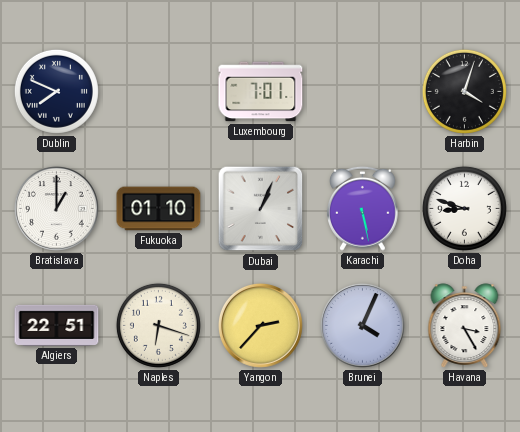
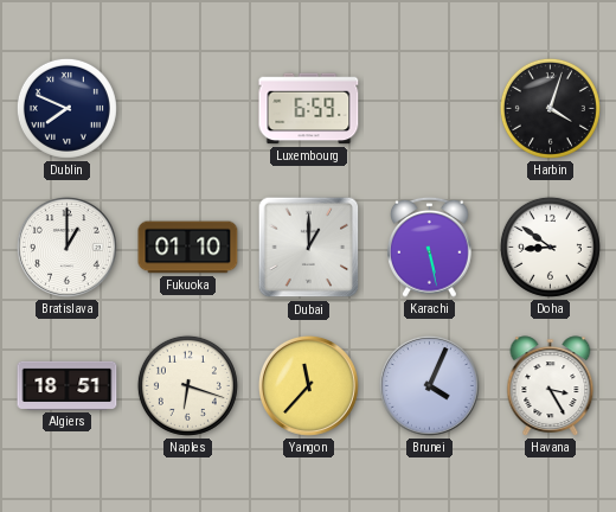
Luxembourg: 7:01 -> 6:59
Dubai: 1:04 -> 1:00
Doha: 8:48 -> 8:51
Algiers: 22:51 -> 18:51
Yangon: 2:37 -> 11:37
